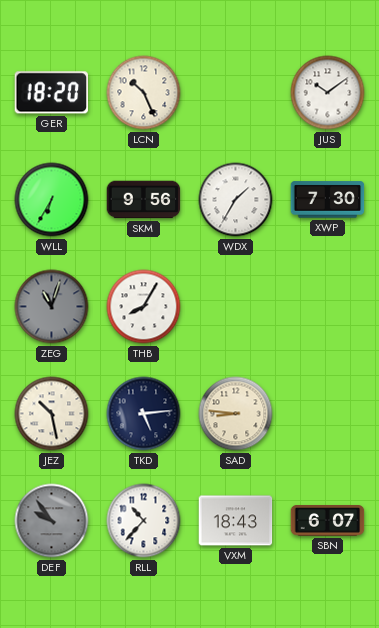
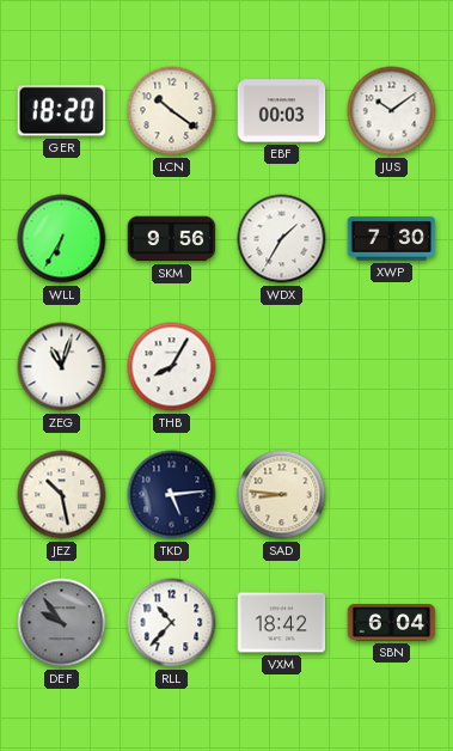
LCN: 10:26 -> 10:21
EBF: none -> 00:03
ZEG dial: grey -> white
VXM: 18:43 -> 18:42
SBN: 6:07 -> 6:04
